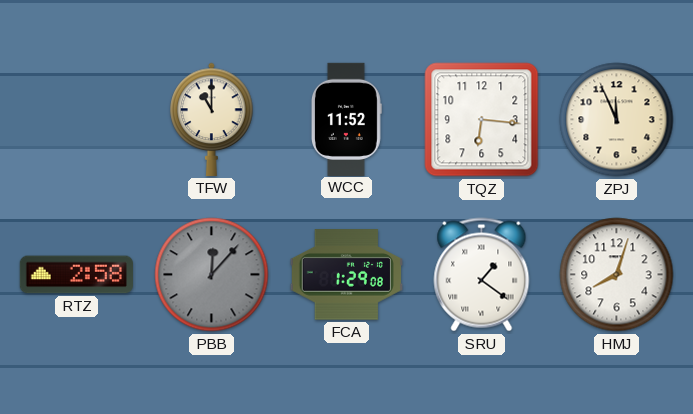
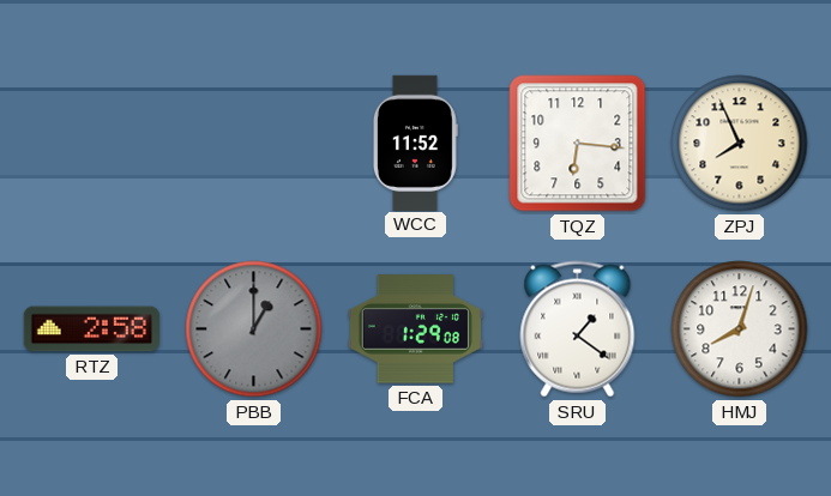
TFW: 11:00 -> none
ZPJ: 11:56 -> 7:56
PBB: 12:07 -> 1:00
